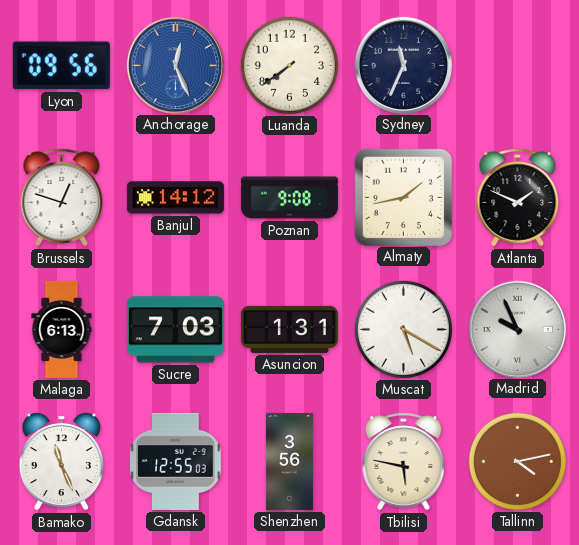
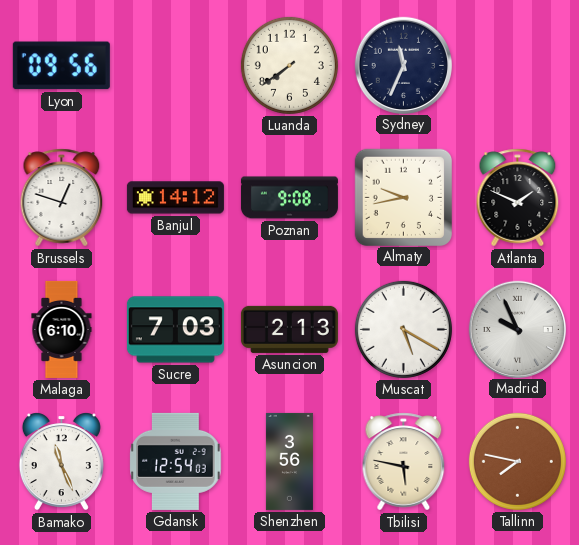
Anchorage: 12:26 -> none
Almaty: 1:43 -> 9:43
Malaga: 6:13 -> 6:10
Asuncion: 1:31 -> 2:13
Gdansk: 12:55 -> 12:54
Tallinn: 4:13 -> 7:47
